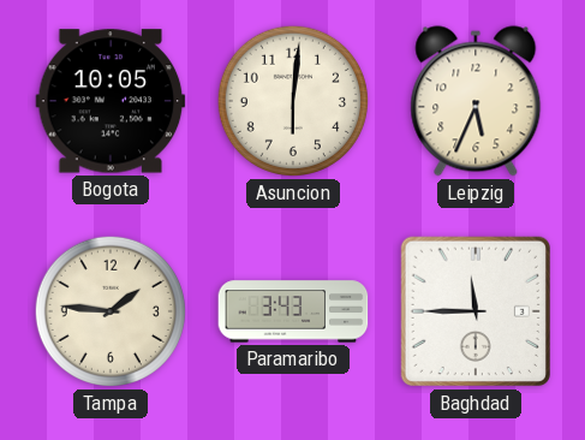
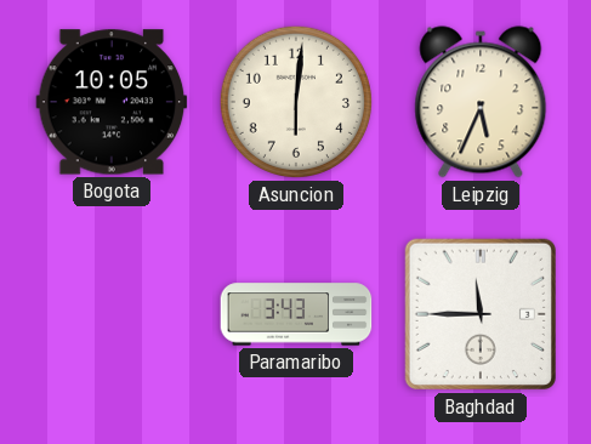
Tampa: 1:46 -> none
